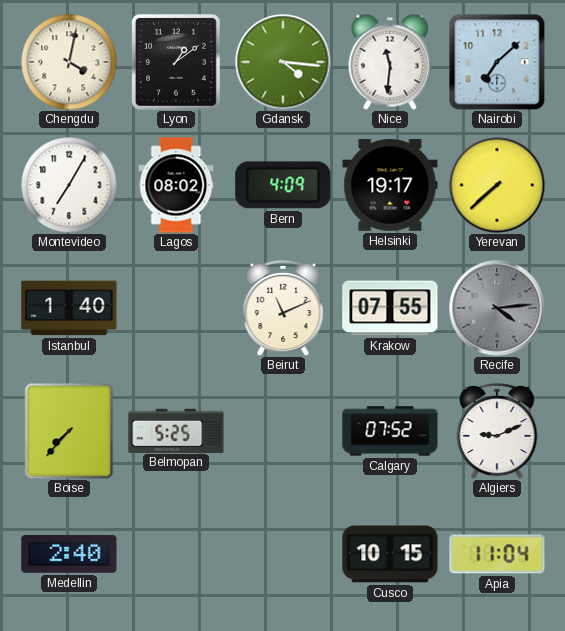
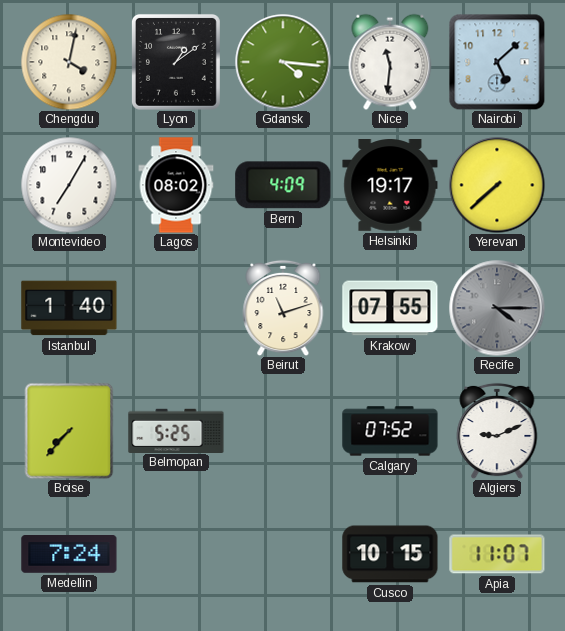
Nairobi: 7:08 -> 5:08
Beirut: 11:11 -> 11:12
Recife: 4:14 -> 4:15
Medellin: 2:40 -> 7:24
Apia: 11:04 -> 11:07
